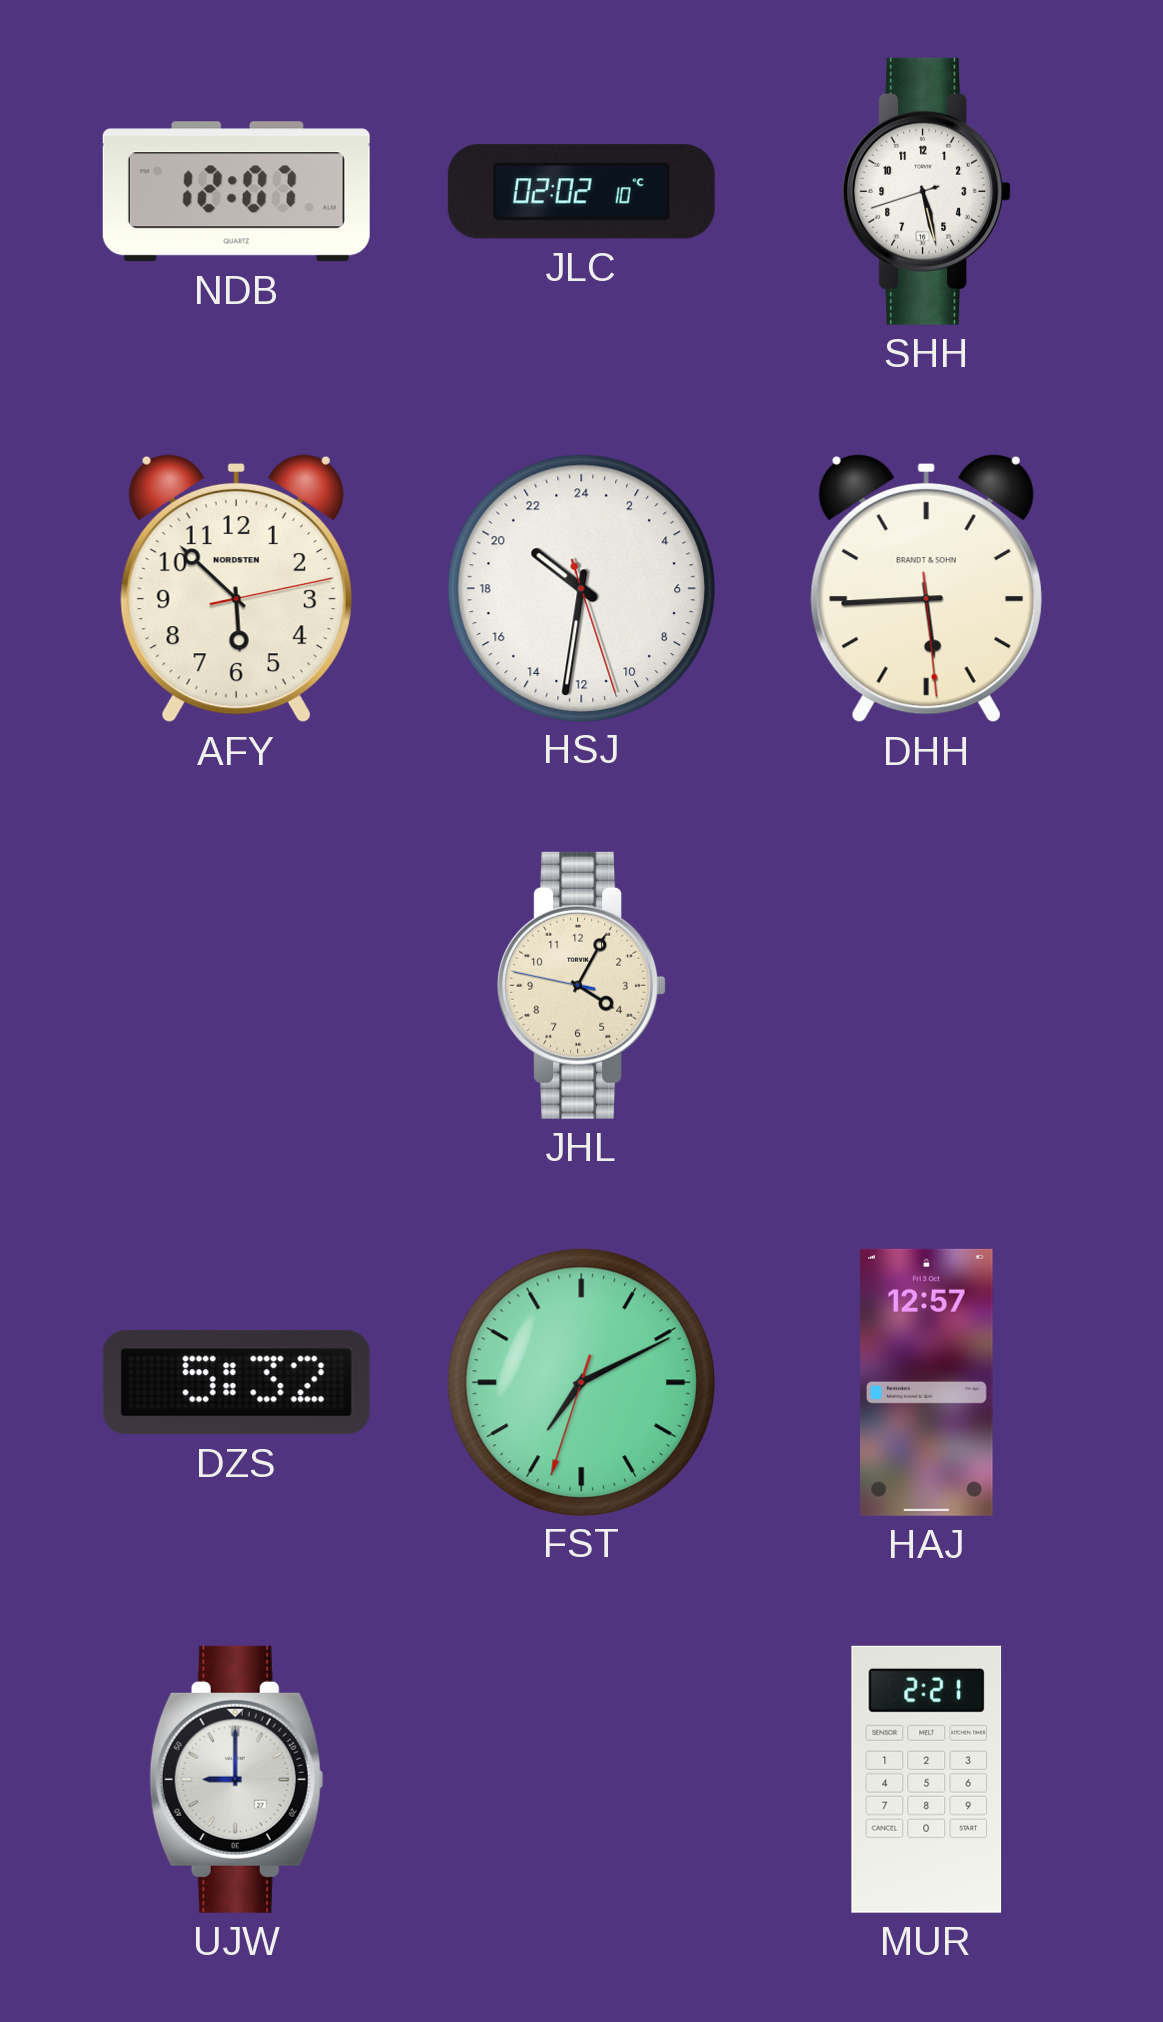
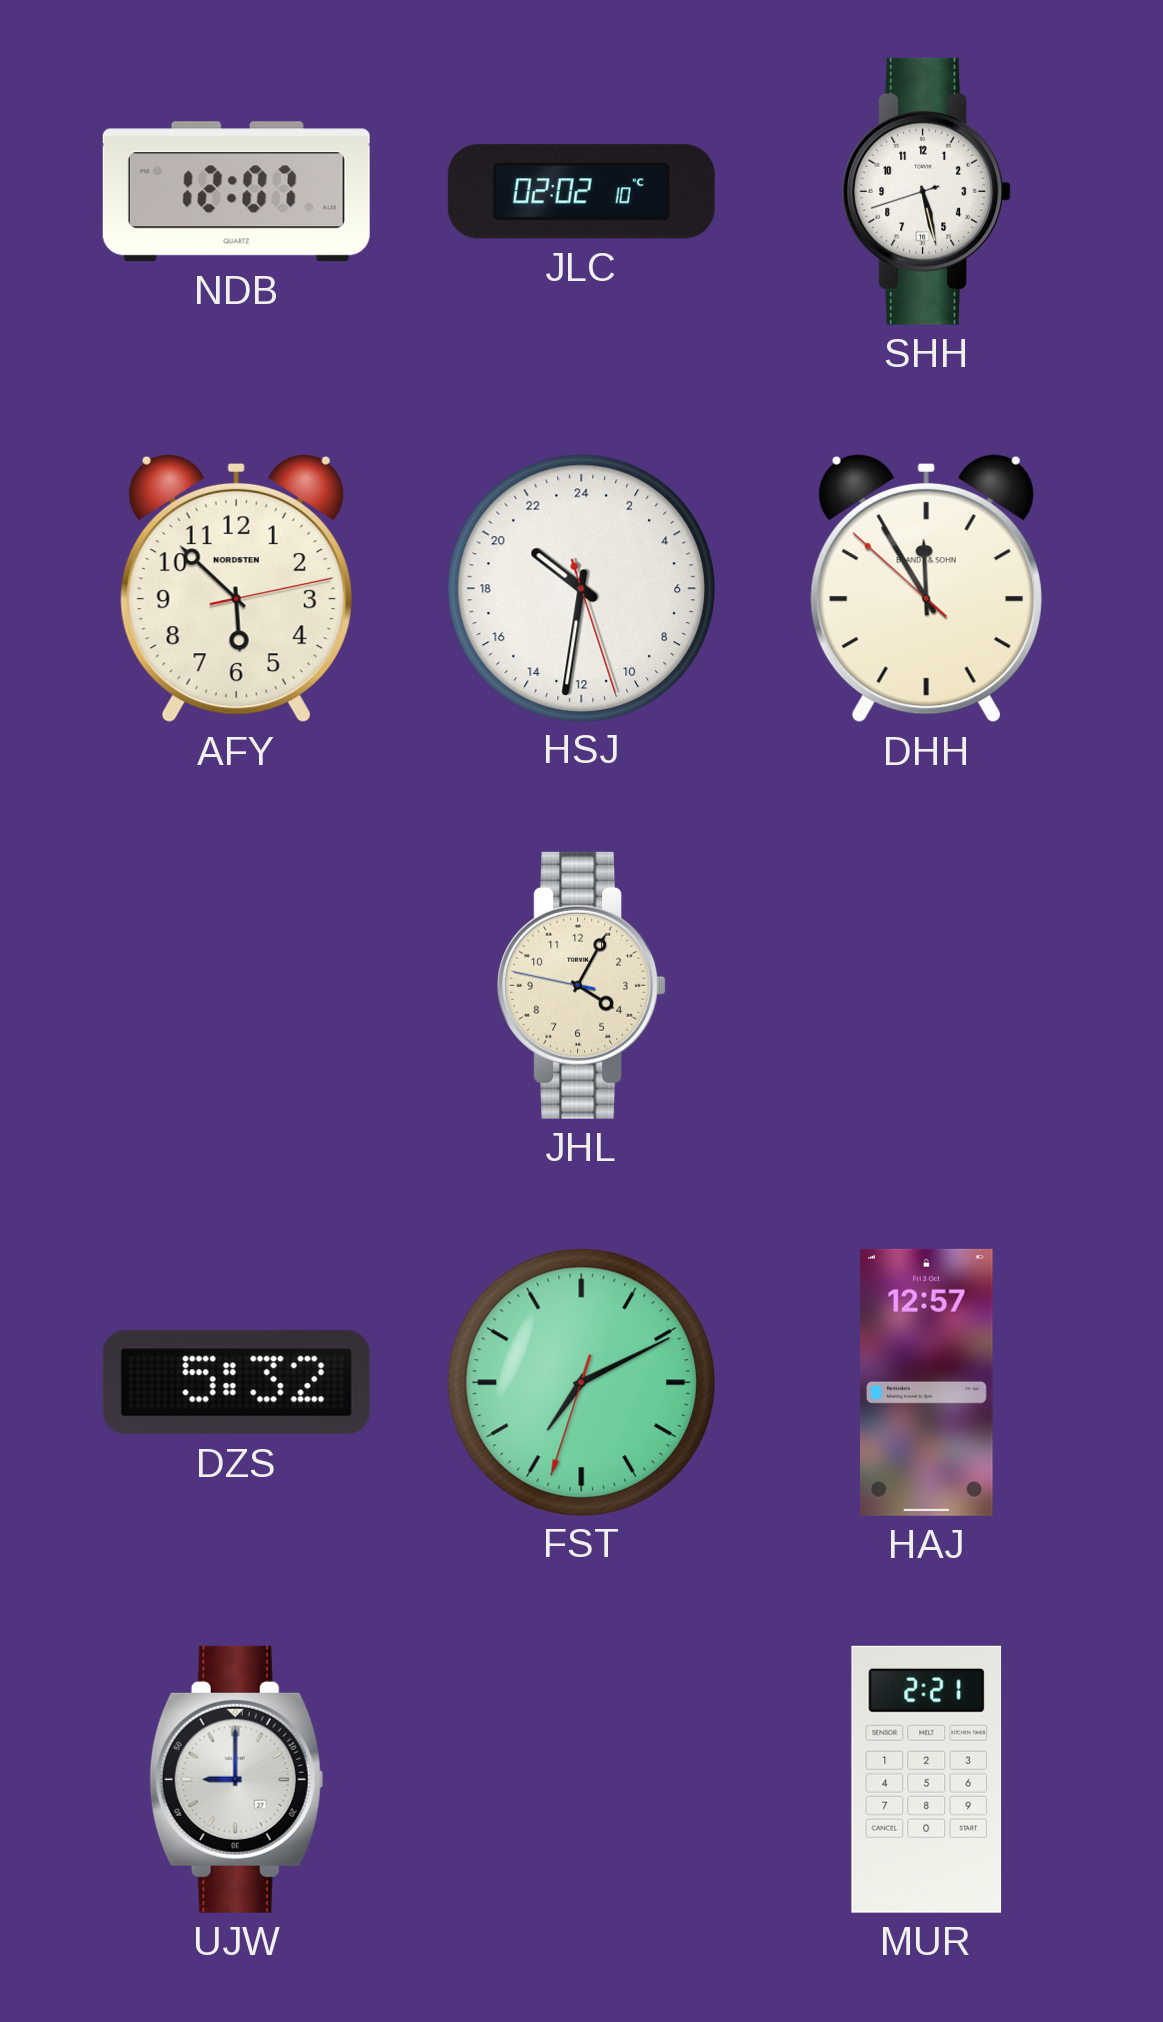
DHH: 5:44 -> 11:54
